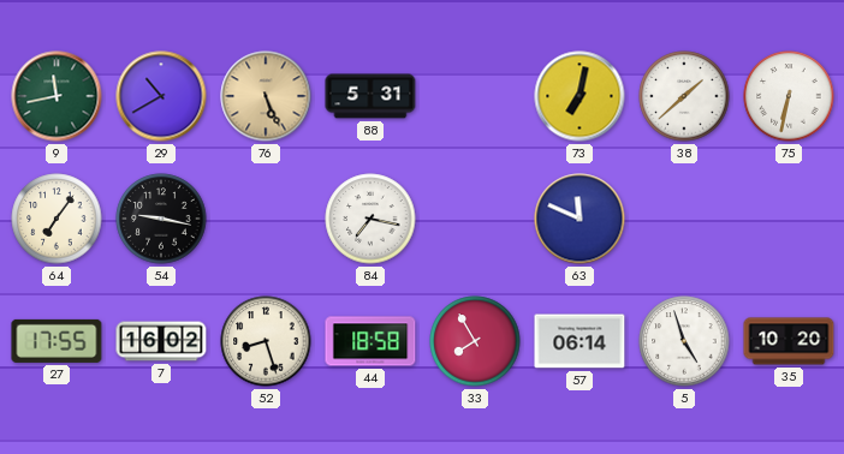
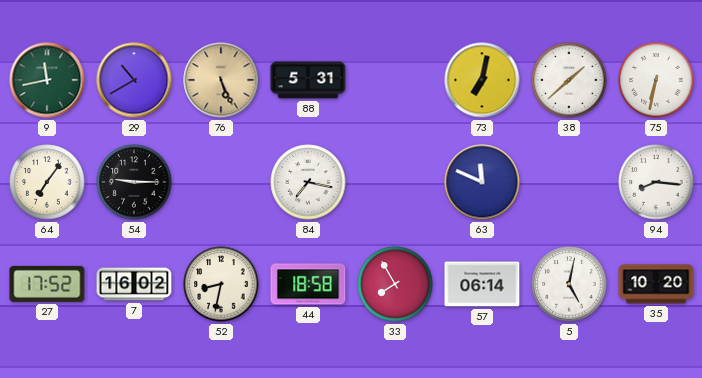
54: 9:17 -> 9:15
94: none -> 8:16
27: 17:55 -> 17:52
52: 8:27 -> 8:32
5: 4:57 -> 5:02
